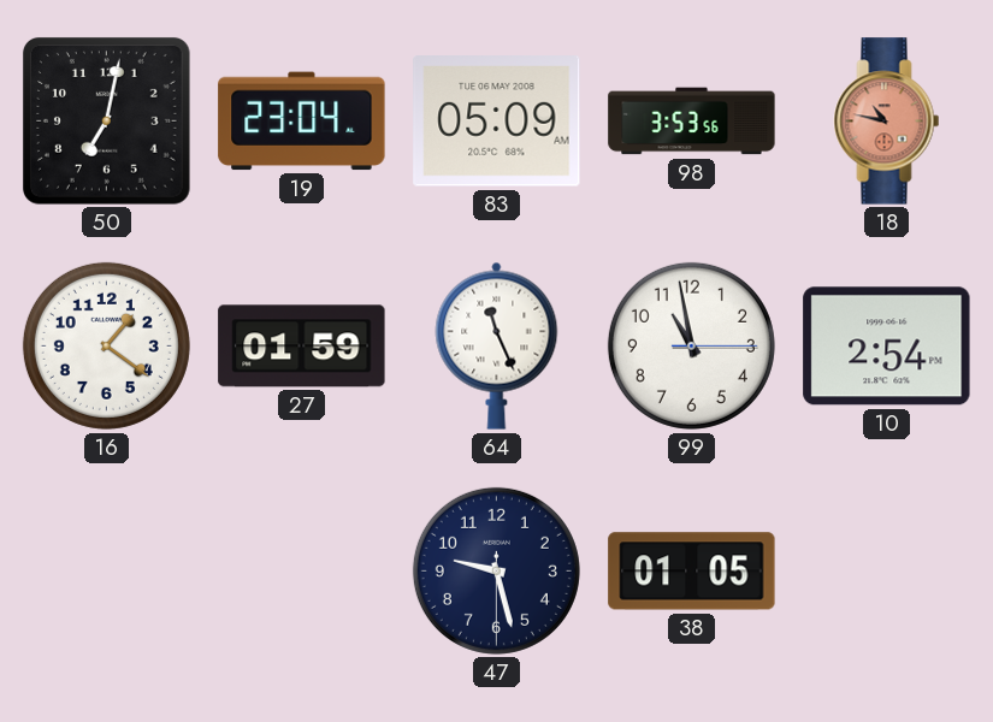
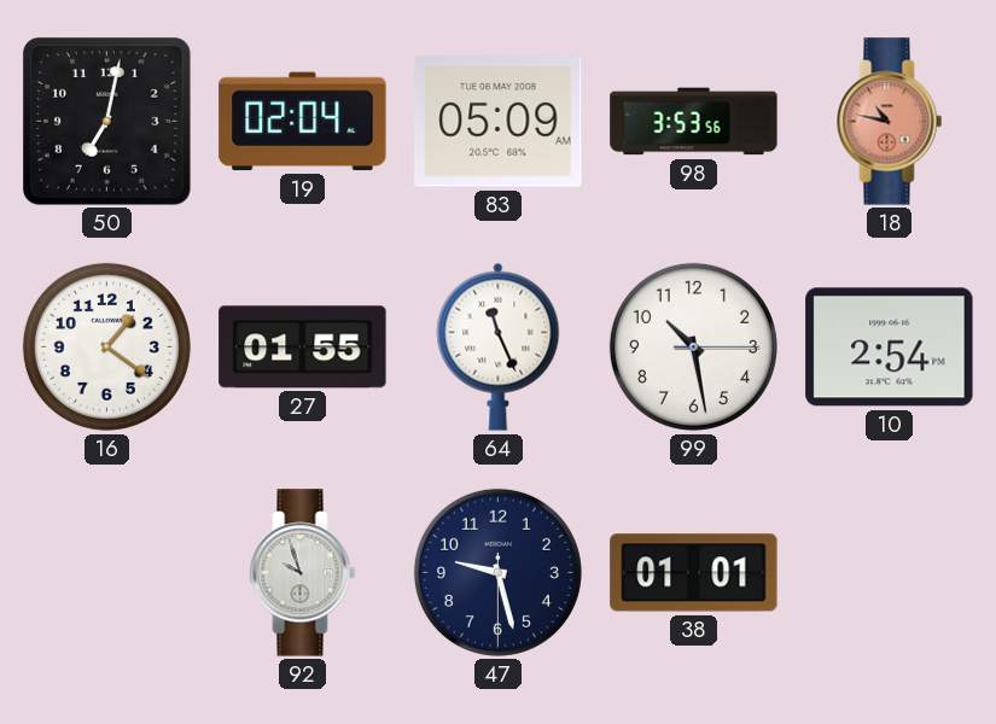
19: 23:04 -> 02:04
27: 01:59 -> 01:55
99: 10:58 -> 10:28
92: none -> 9:57
38: 01:05 -> 01:01
